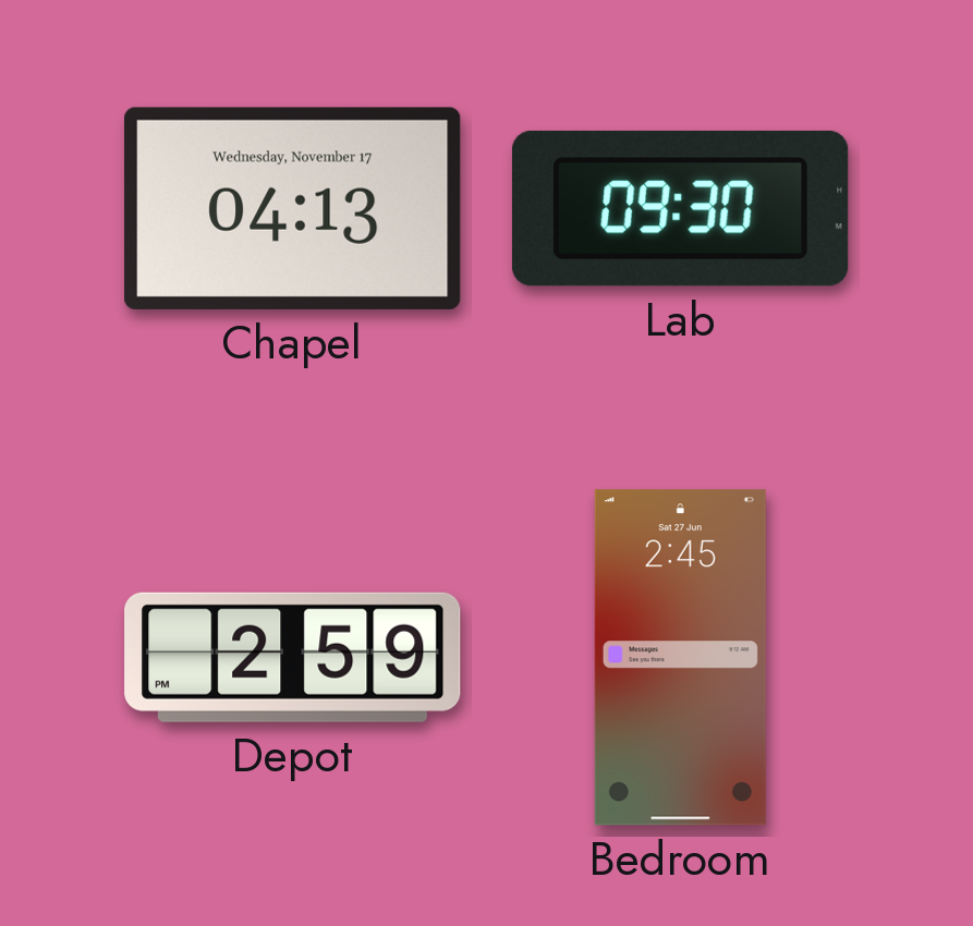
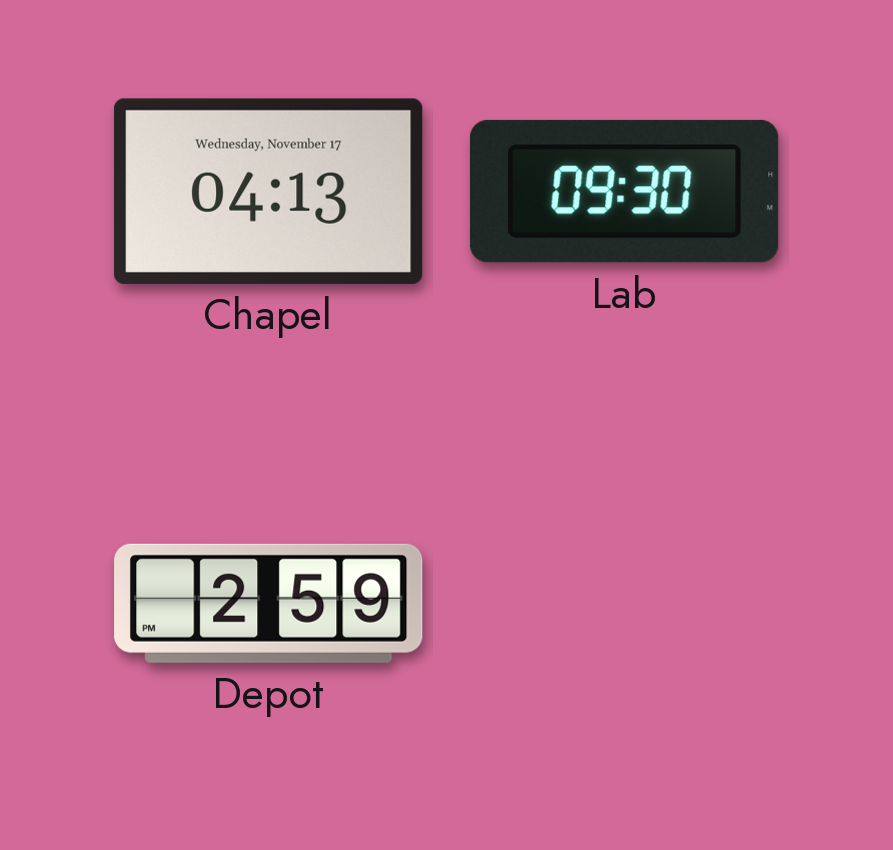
Bedroom: 2:45 -> none
